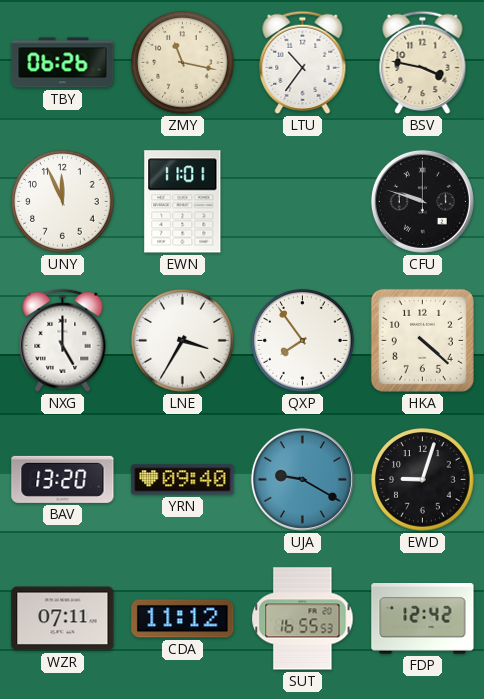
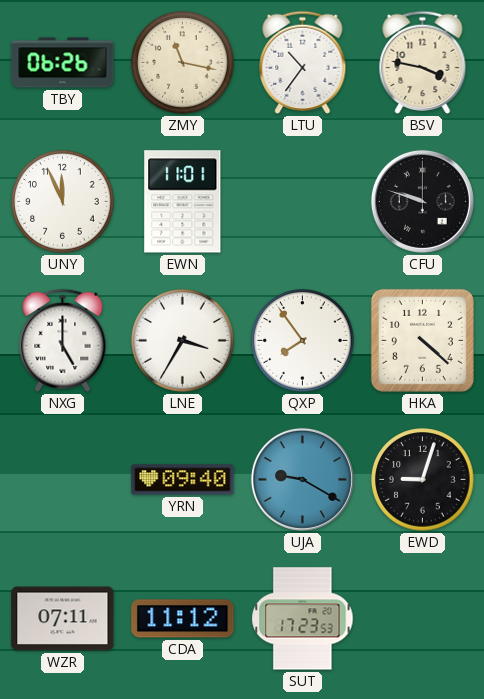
BAV: 13:20 -> none
SUT: 16:55 -> 17:23
FDP: 12:42 -> none
